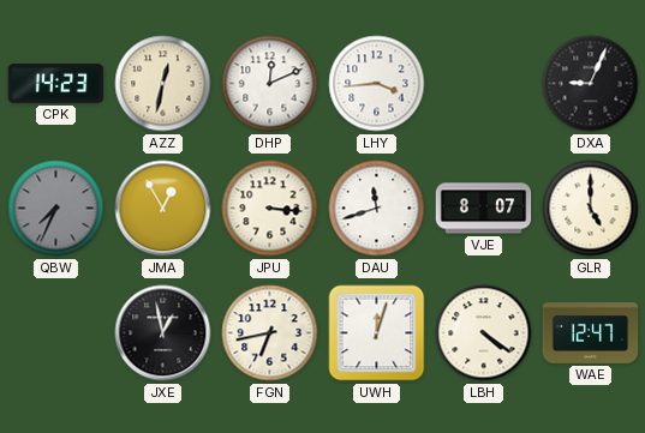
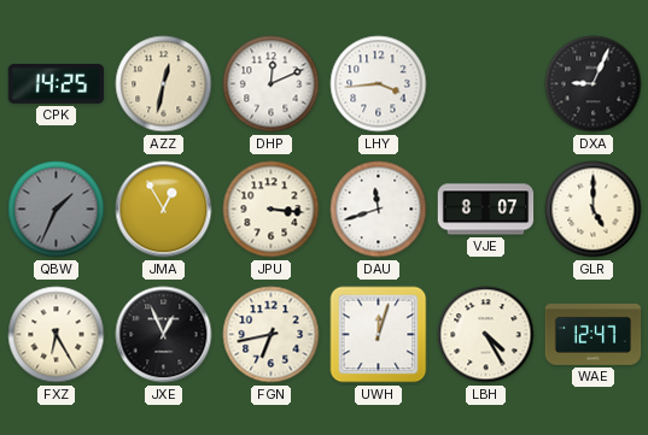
CPK: 14:23 -> 14:25
QBW: 7:34 -> 1:34
FXZ: none -> 6:25
JXE: 12:58 -> 12:56
LBH: 4:21 -> 4:25
